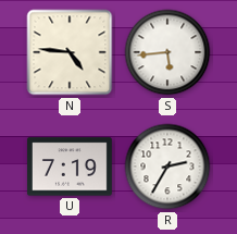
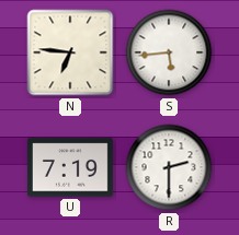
N: 4:46 -> 6:46
R: 2:35 -> 2:30
